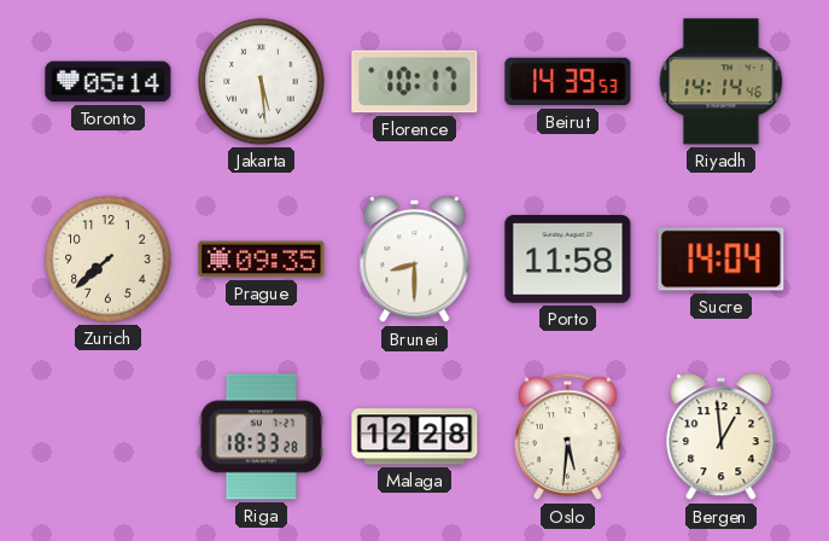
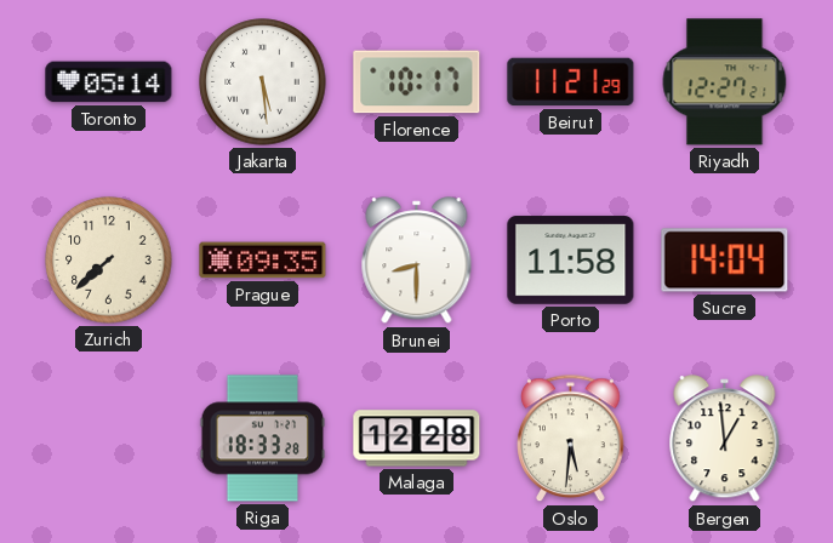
Beirut: 14:39 -> 11:21
Riyadh: 14:14 -> 12:27
